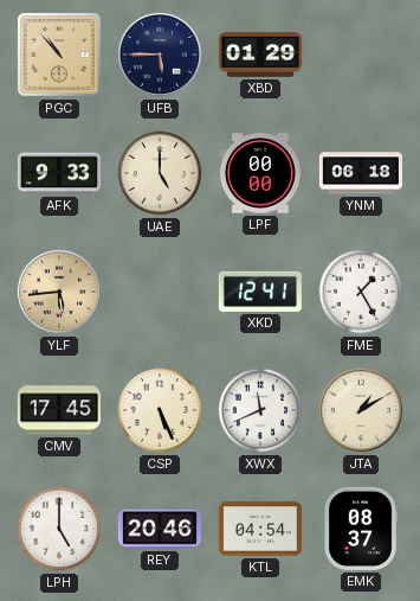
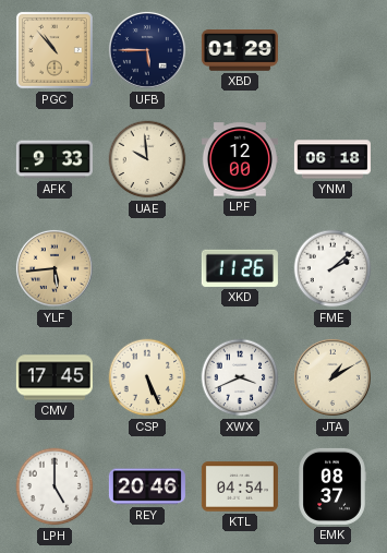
UAE: 5:00 -> 9:59
LPF: 00:00 -> 12:00
XKD: 12:41 -> 11:26
FME: 1:25 -> 2:08
XWX: 11:41 -> 3:41
